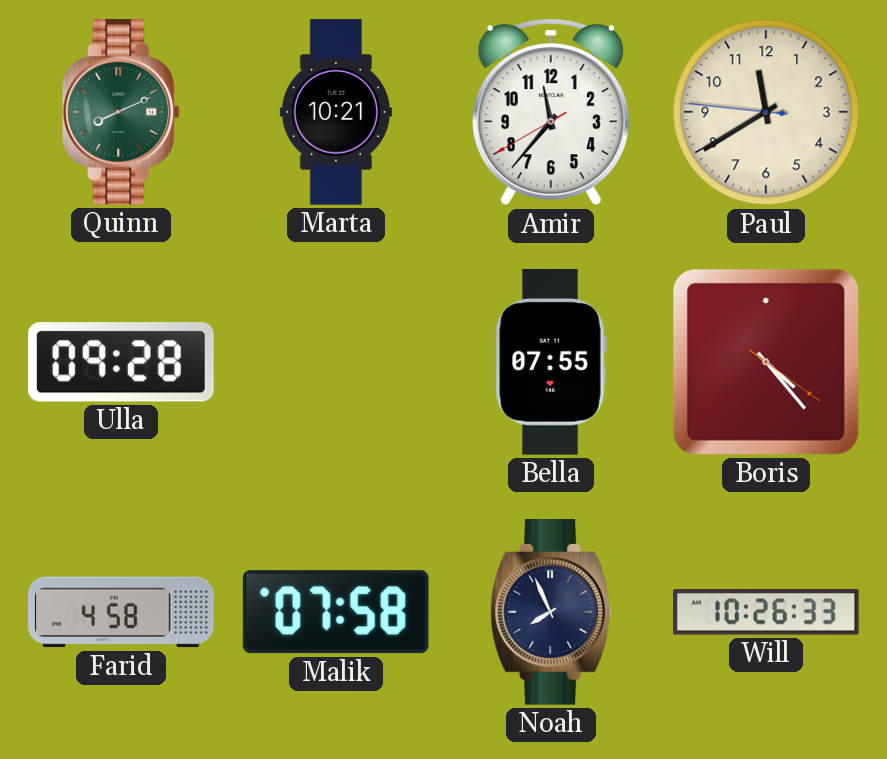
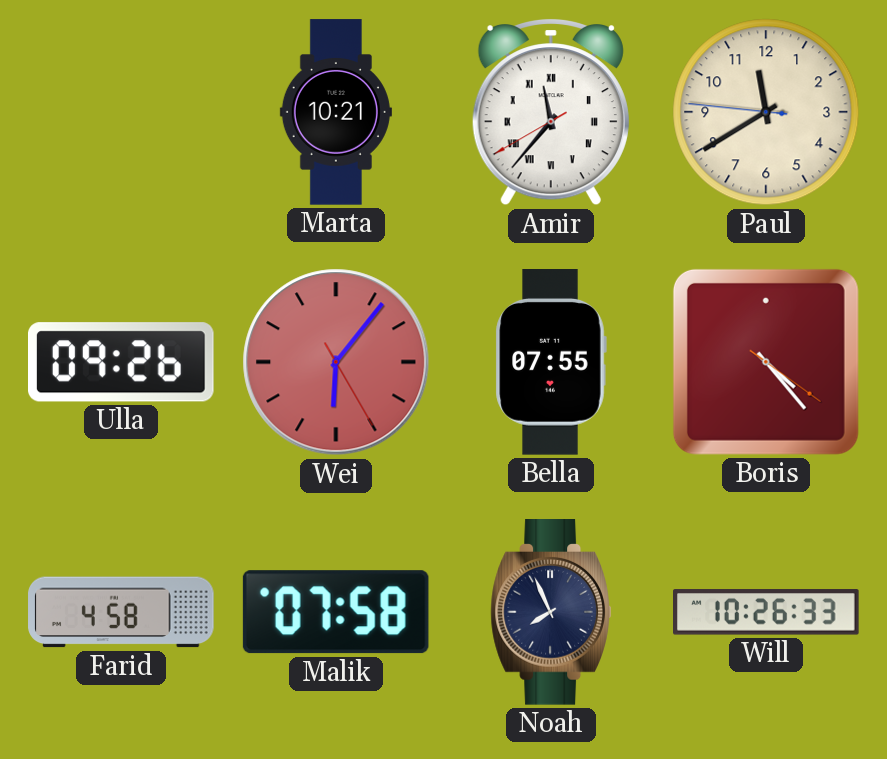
Quinn: 8:11 -> none
Amir numerals: Arabic -> Roman
Ulla: 09:28 -> 09:26
Wei: none -> 6:06
